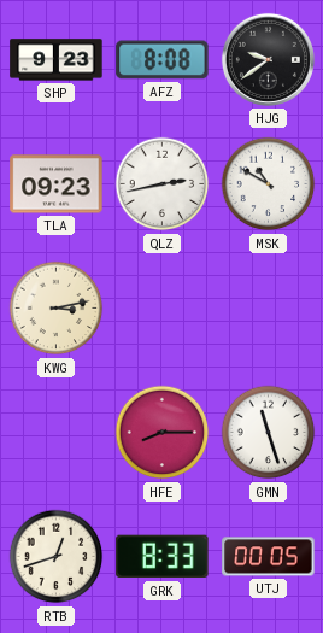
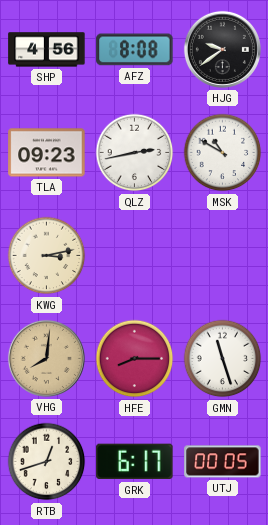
SHP: 9:23 -> 4:56
VHG: none -> 8:01
GRK: 8:33 -> 6:17
